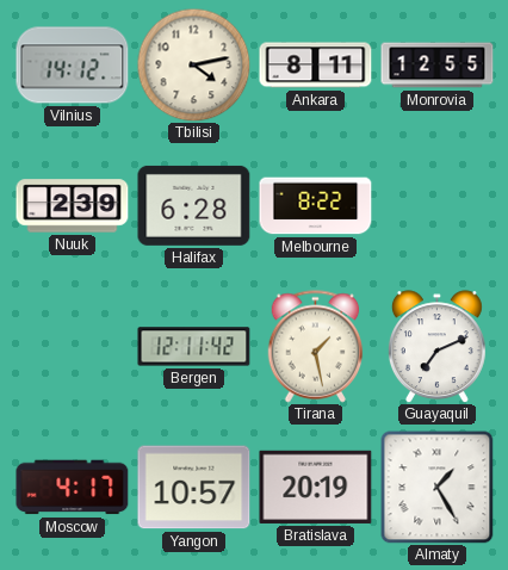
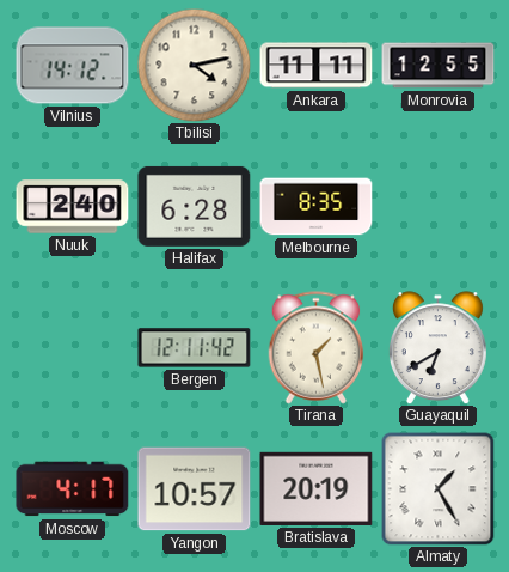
Ankara: 8:11 -> 11:11
Nuuk: 2:39 -> 2:40
Melbourne: 8:22 -> 8:35
Guayaquil: 7:11 -> 6:40
